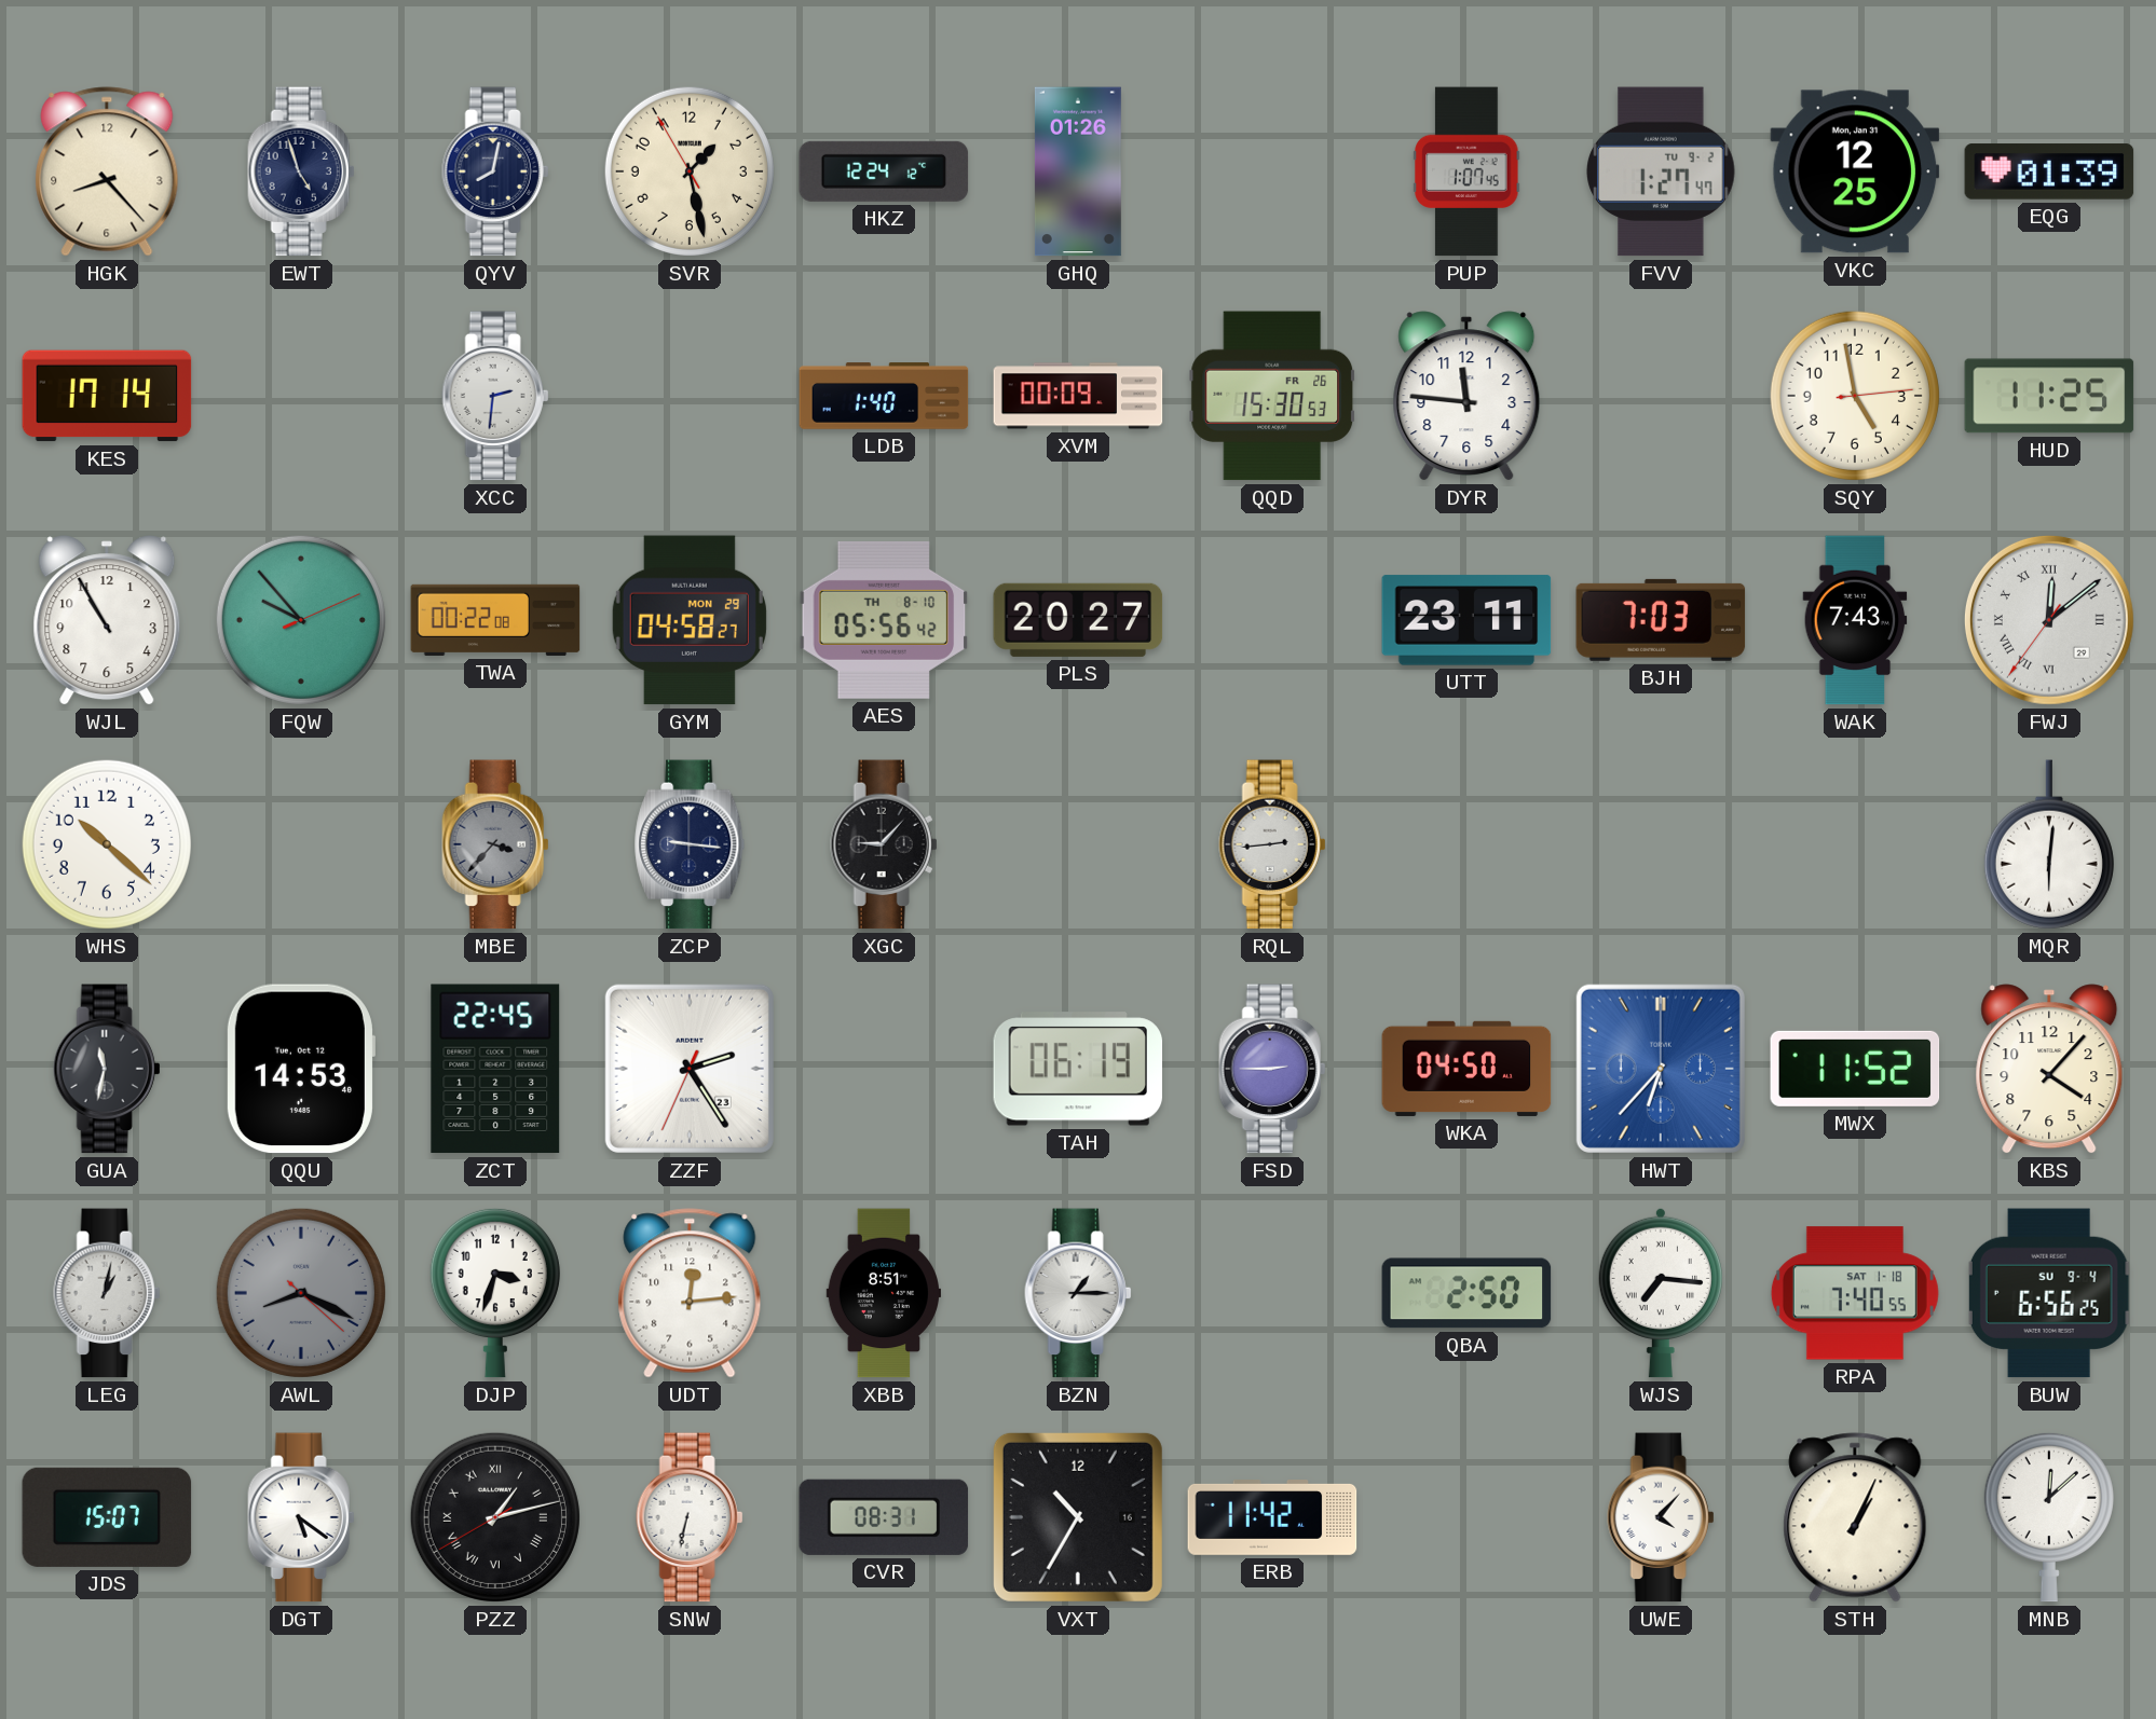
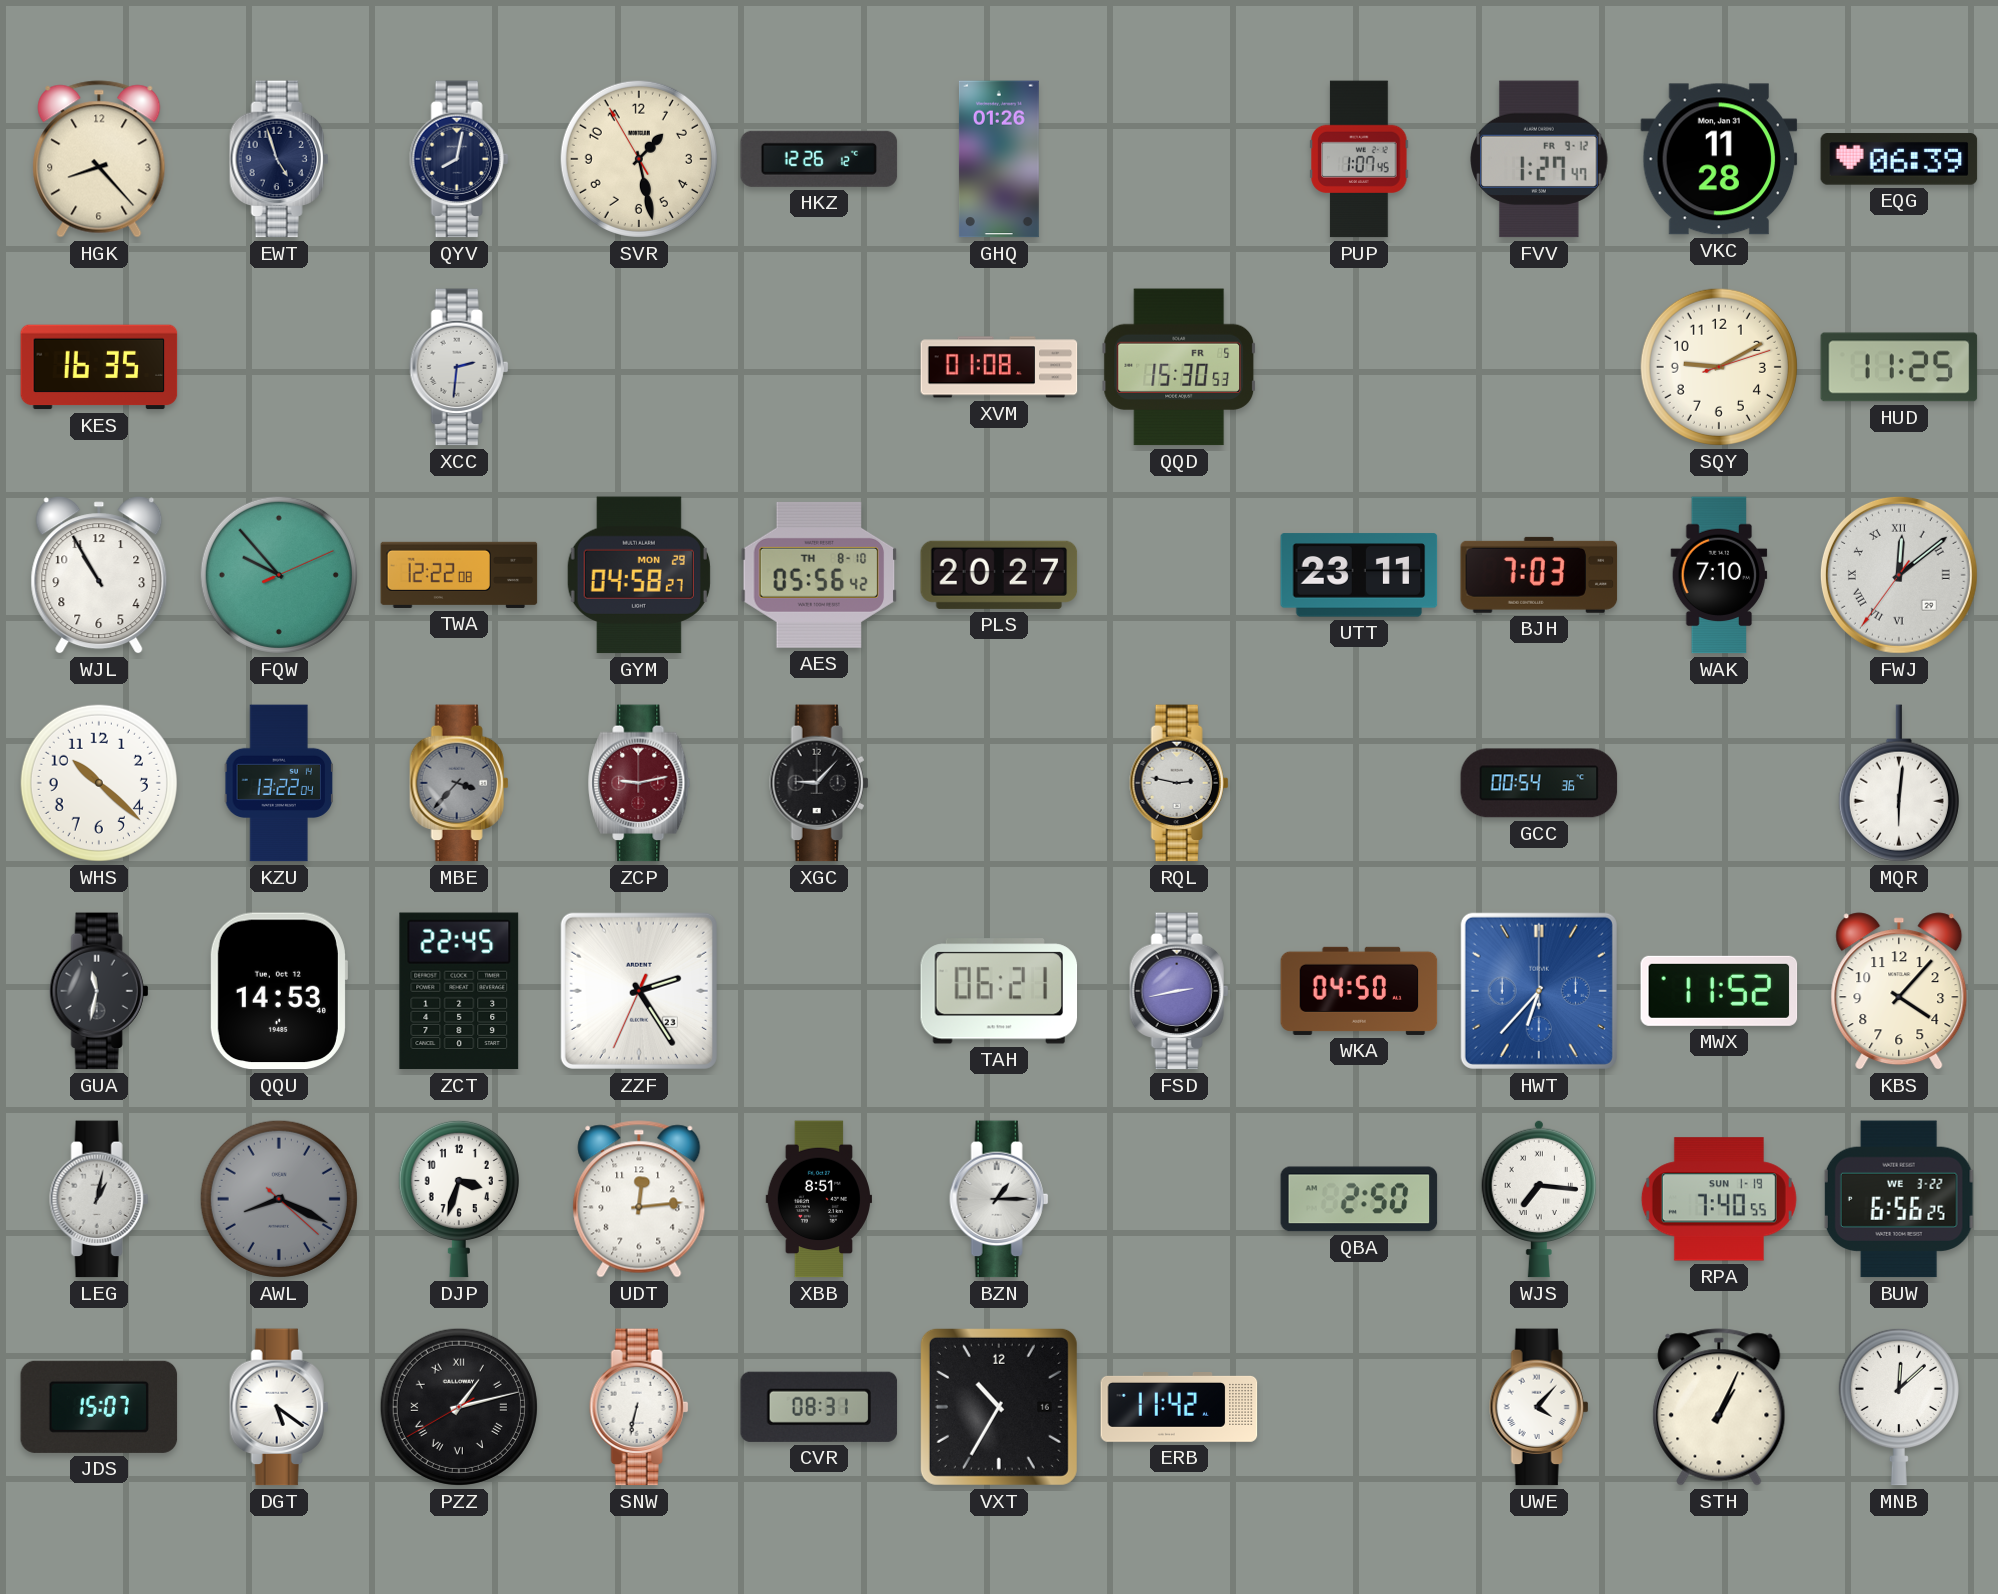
HKZ: 12:24 -> 12:26
FVV date: TU 9-2 -> FR 9-12
VKC: 12:25 -> 11:28
EQG: 01:39 -> 06:39
KES: 17:14 -> 16:35
LDB: 1:40 -> none
XVM: 00:09 -> 01:08
QQD date: FR 26 -> FR 5
DYR: 11:46 -> none
SQY: 4:58 -> 9:10
TWA: 00:22 -> 12:22
WAK: 7:43 -> 7:10
KZU: none -> 13:22
ZCP: 9:16 -> 9:13
ZCP dial: navy -> burgundy
RQL: 2:44 -> 2:47
GCC: none -> 00:54
TAH: 06:19 -> 06:21
FSD: 2:45 -> 2:43
RPA date: SAT 1-18 -> SUN 1-19
BUW date: SU 9-4 -> WE 3-22
